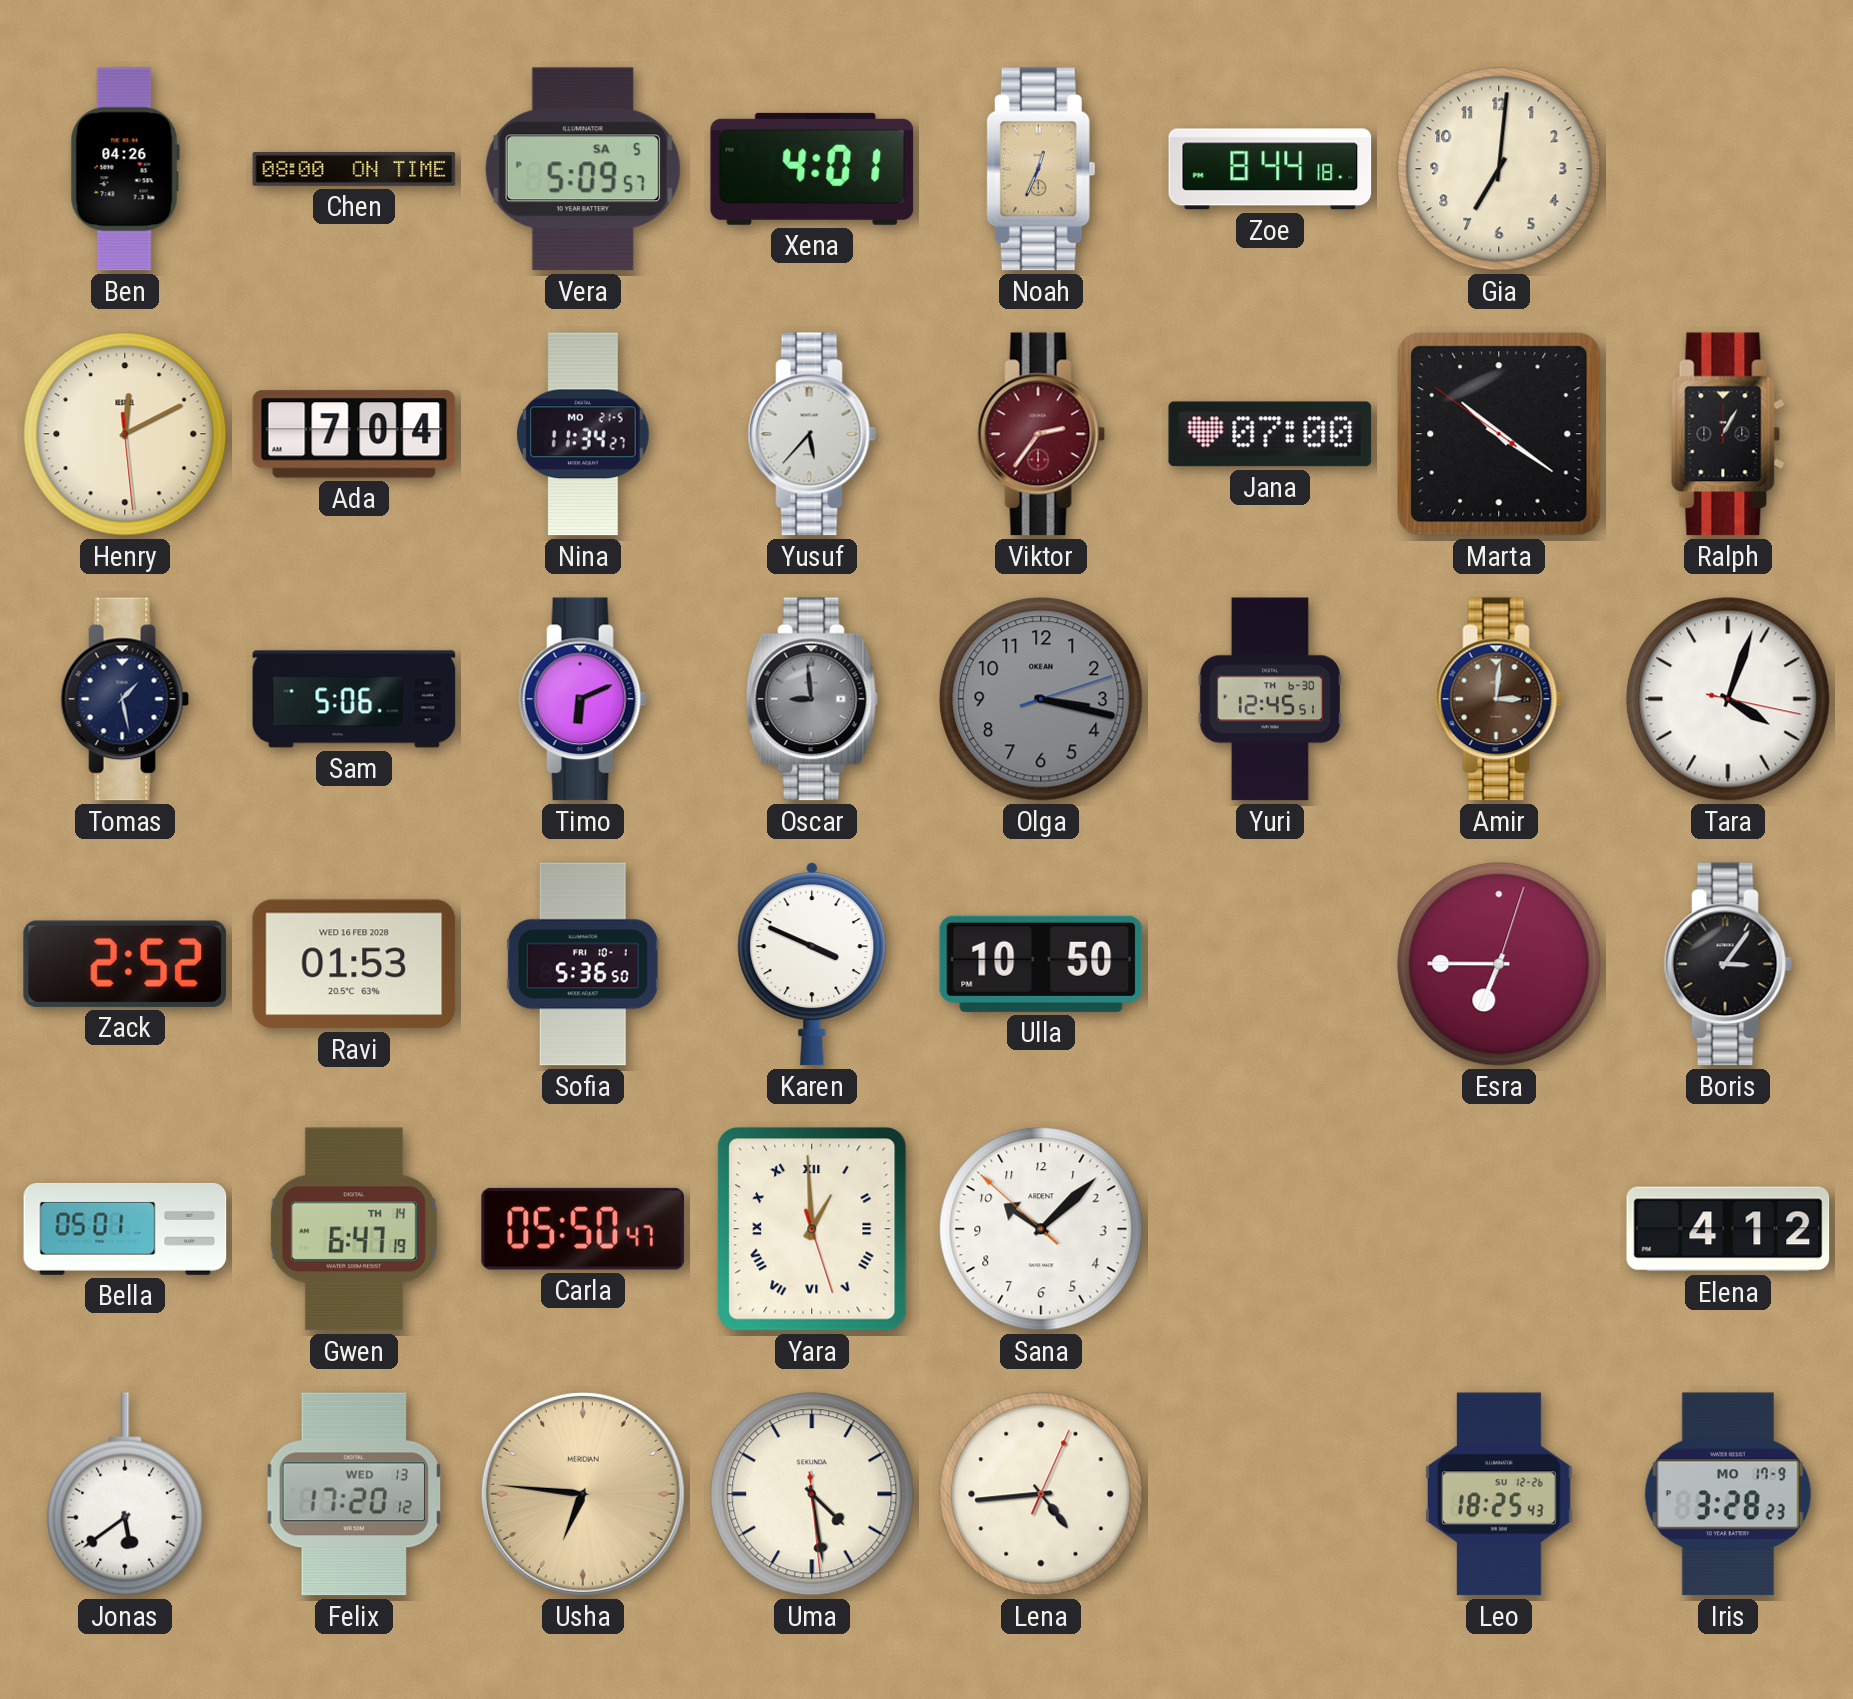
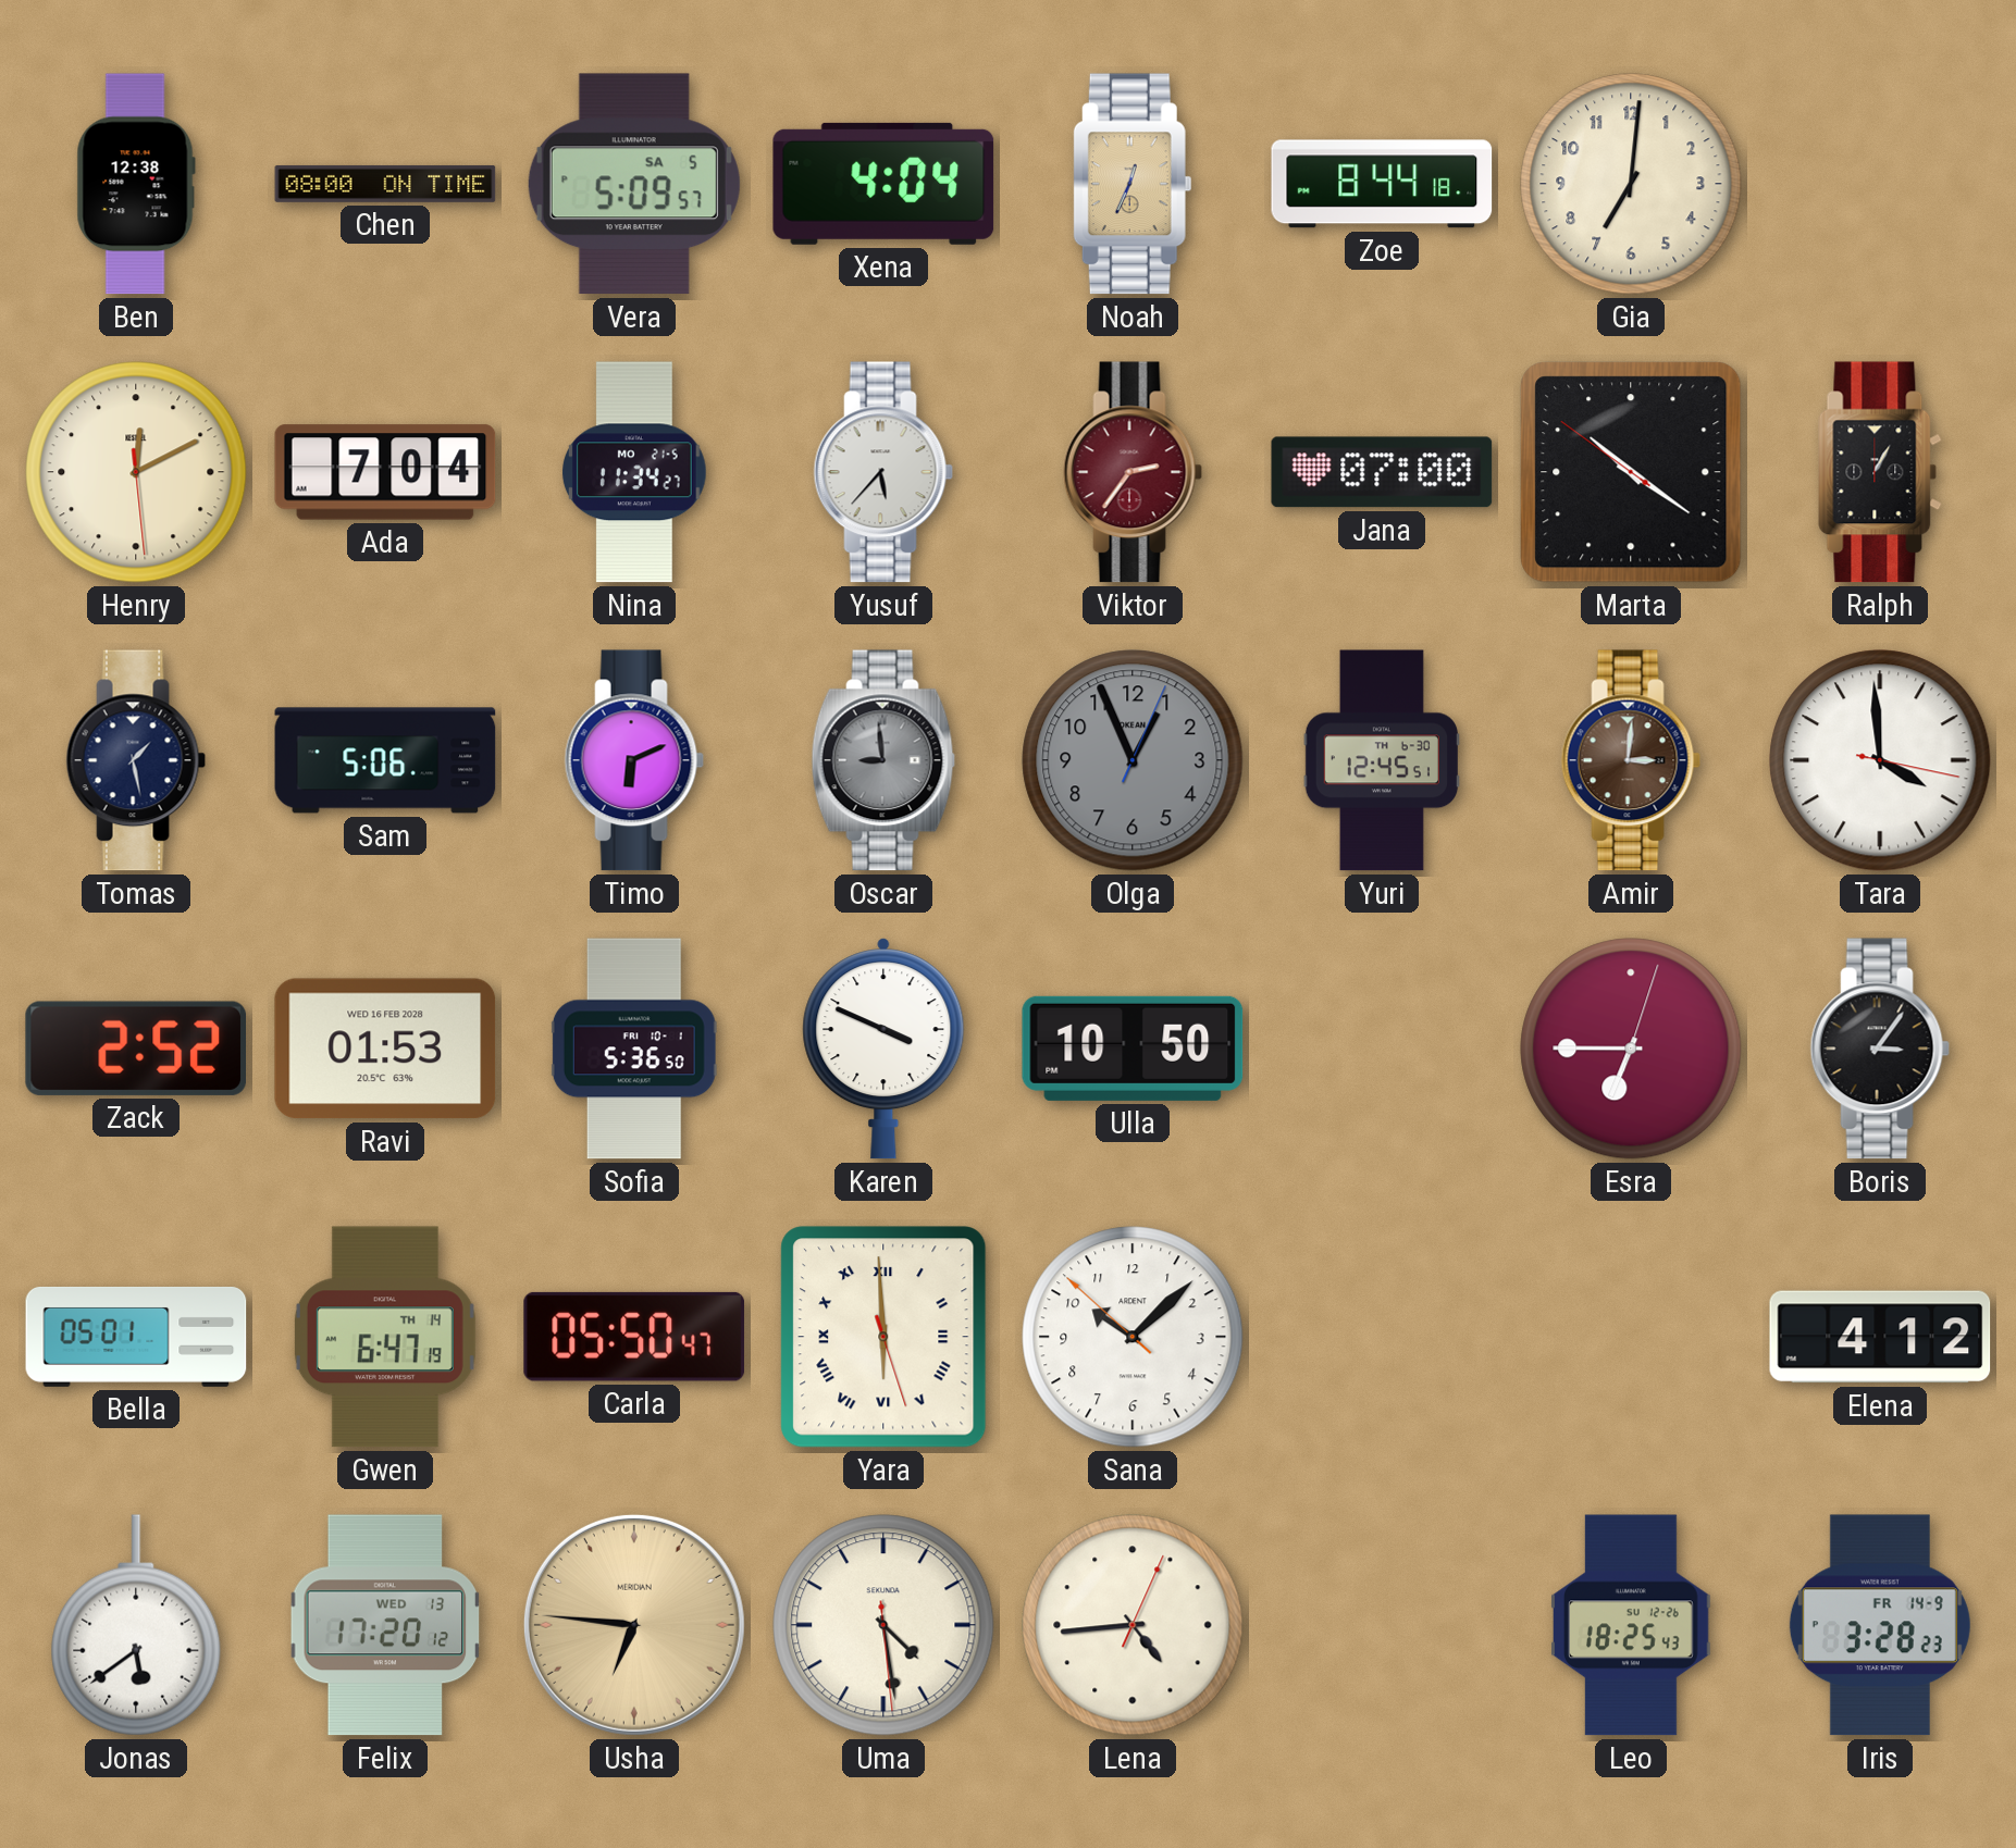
Ben: 04:26 -> 12:38
Xena: 4:01 -> 4:04
Olga: 3:17 -> 12:56
Tara: 4:03 -> 3:59
Yara: 12:59 -> 5:59
Iris date: MO 17-9 -> FR 14-9
